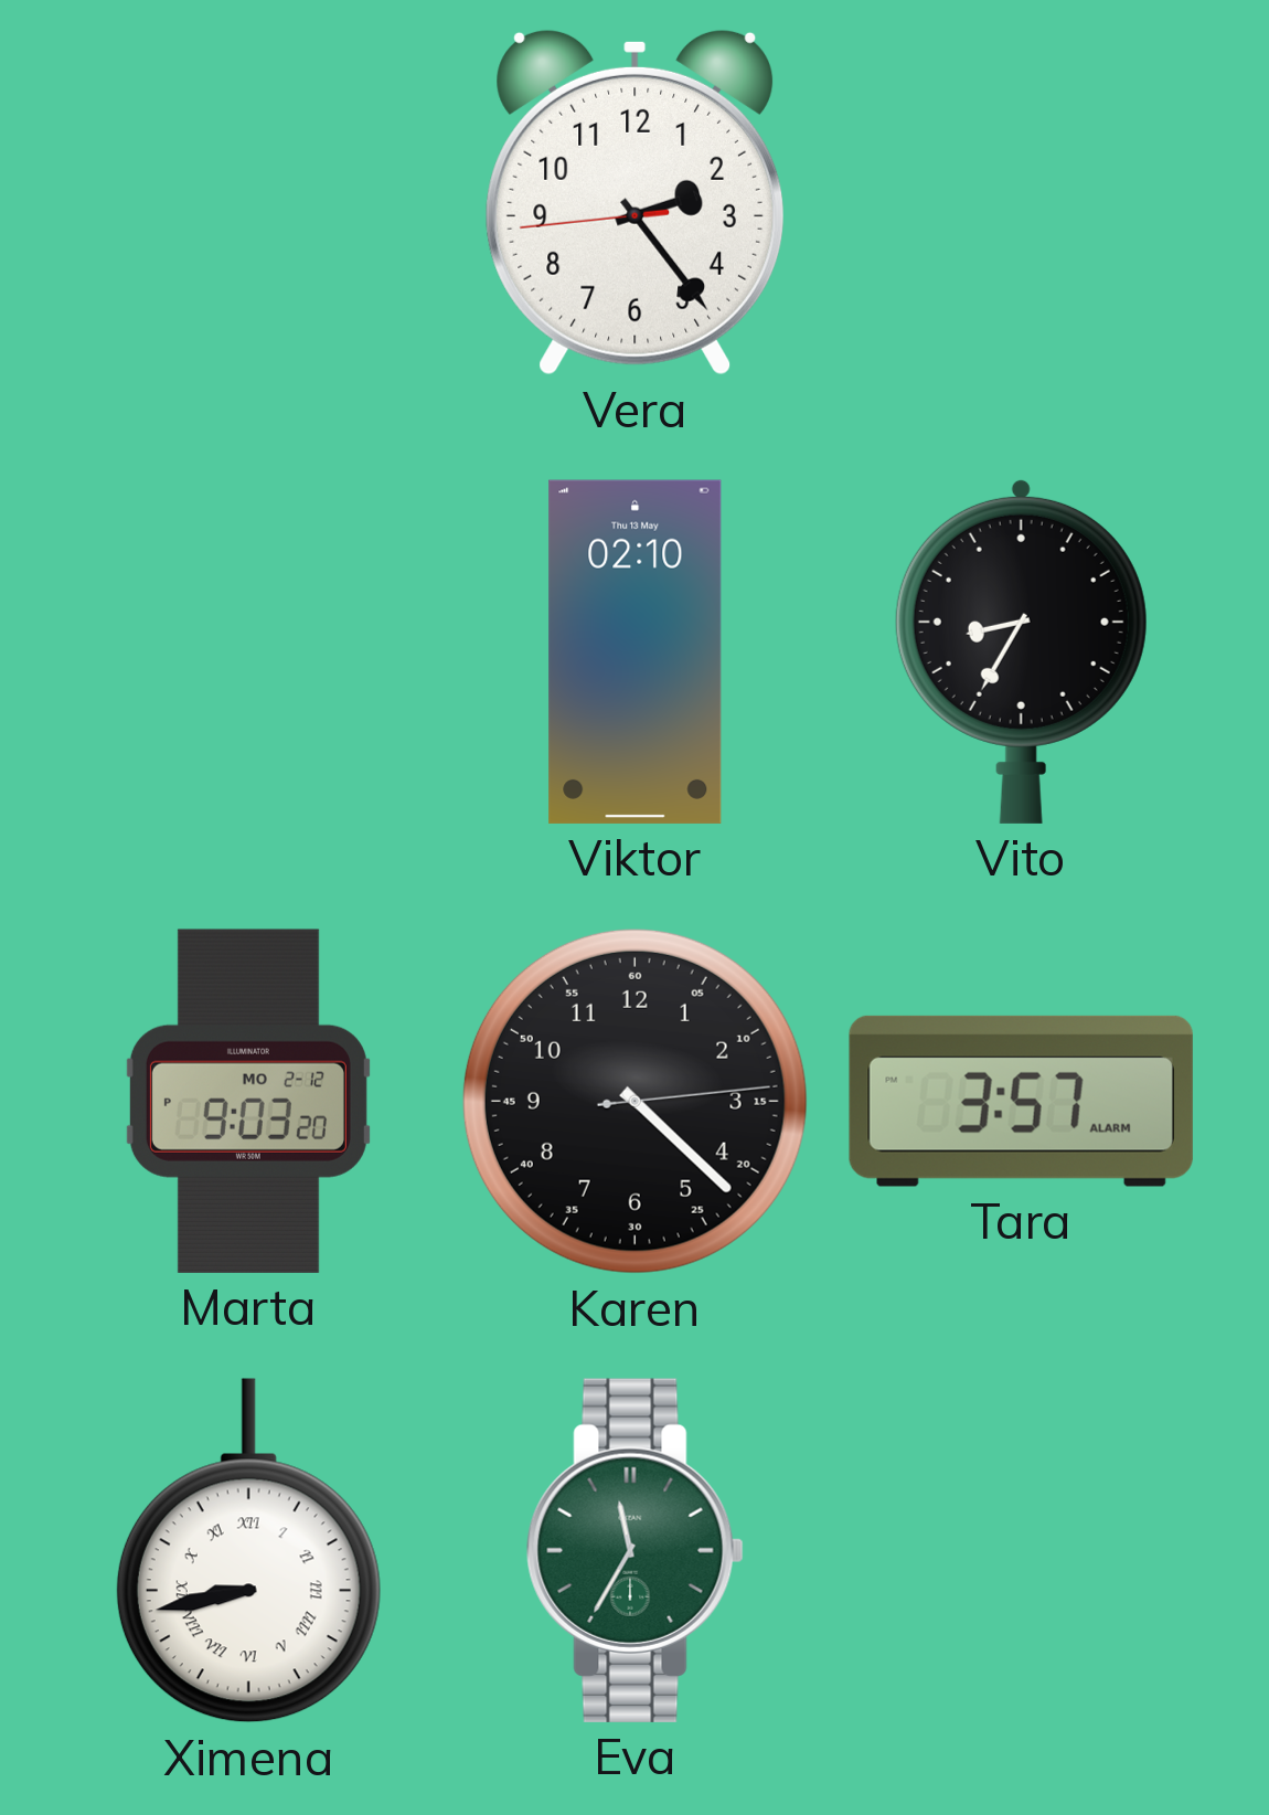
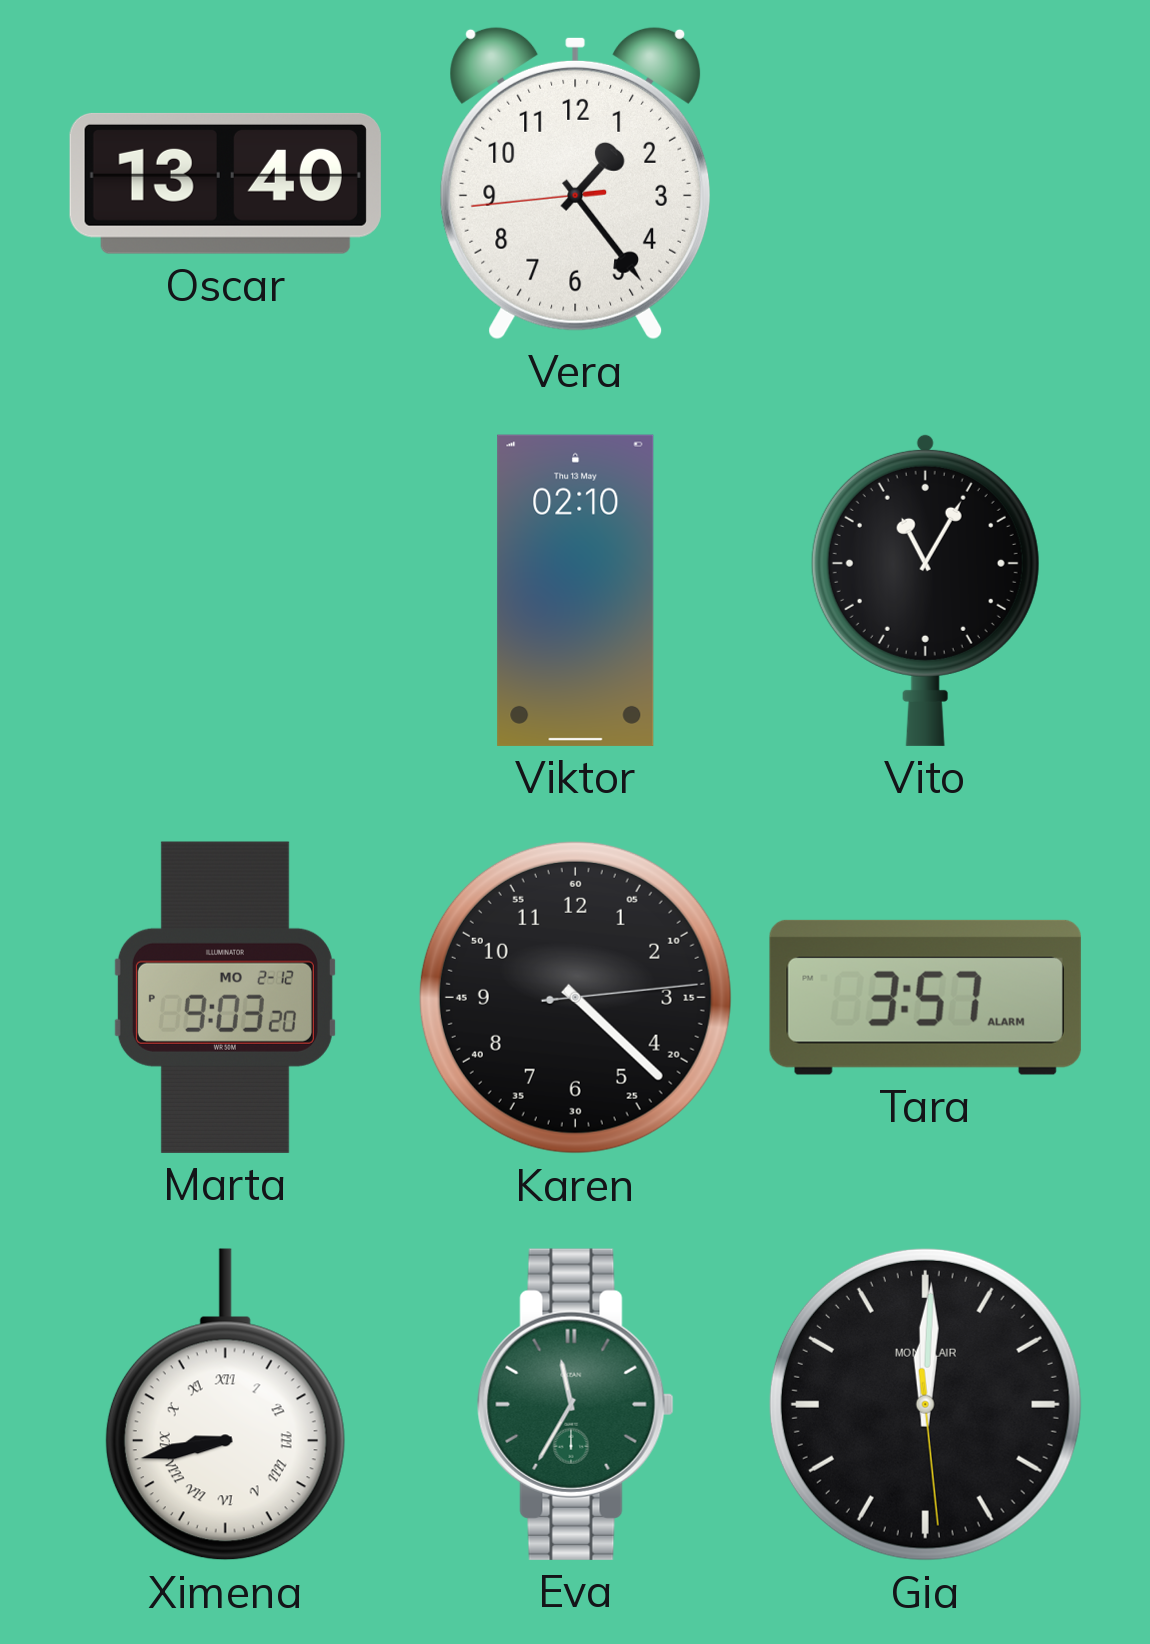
Oscar: none -> 13:40
Vera: 2:23 -> 1:23
Vito: 8:35 -> 11:05
Gia: none -> 12:00
